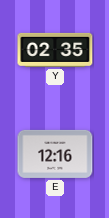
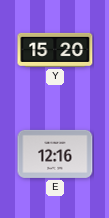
Y: 02:35 -> 15:20
